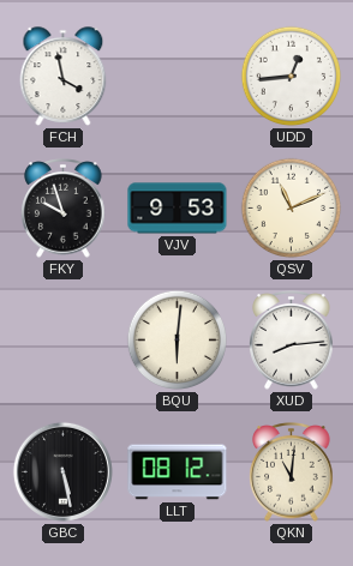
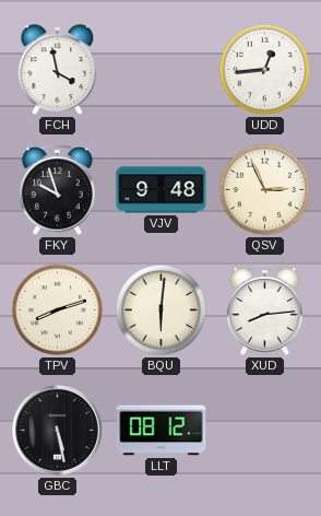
VJV: 9:53 -> 9:48
QSV: 11:11 -> 2:56
TPV: none -> 8:12
QKN: 11:01 -> none
